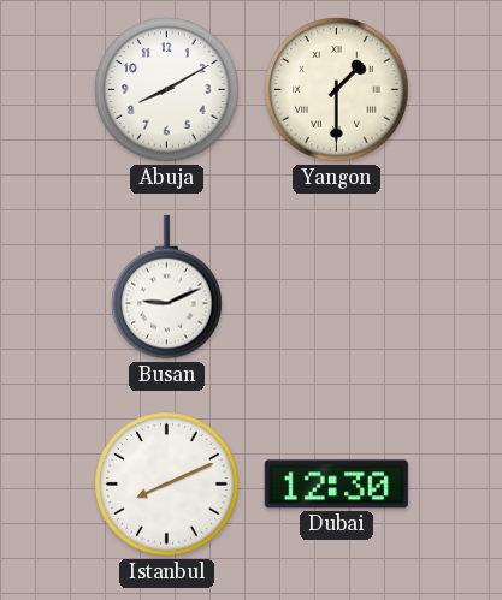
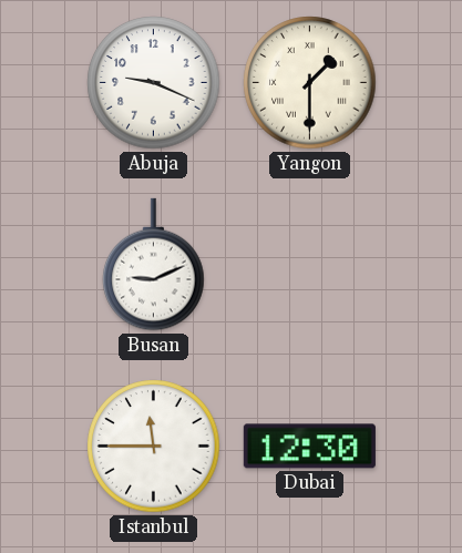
Abuja: 8:10 -> 9:19
Istanbul: 8:11 -> 11:45
